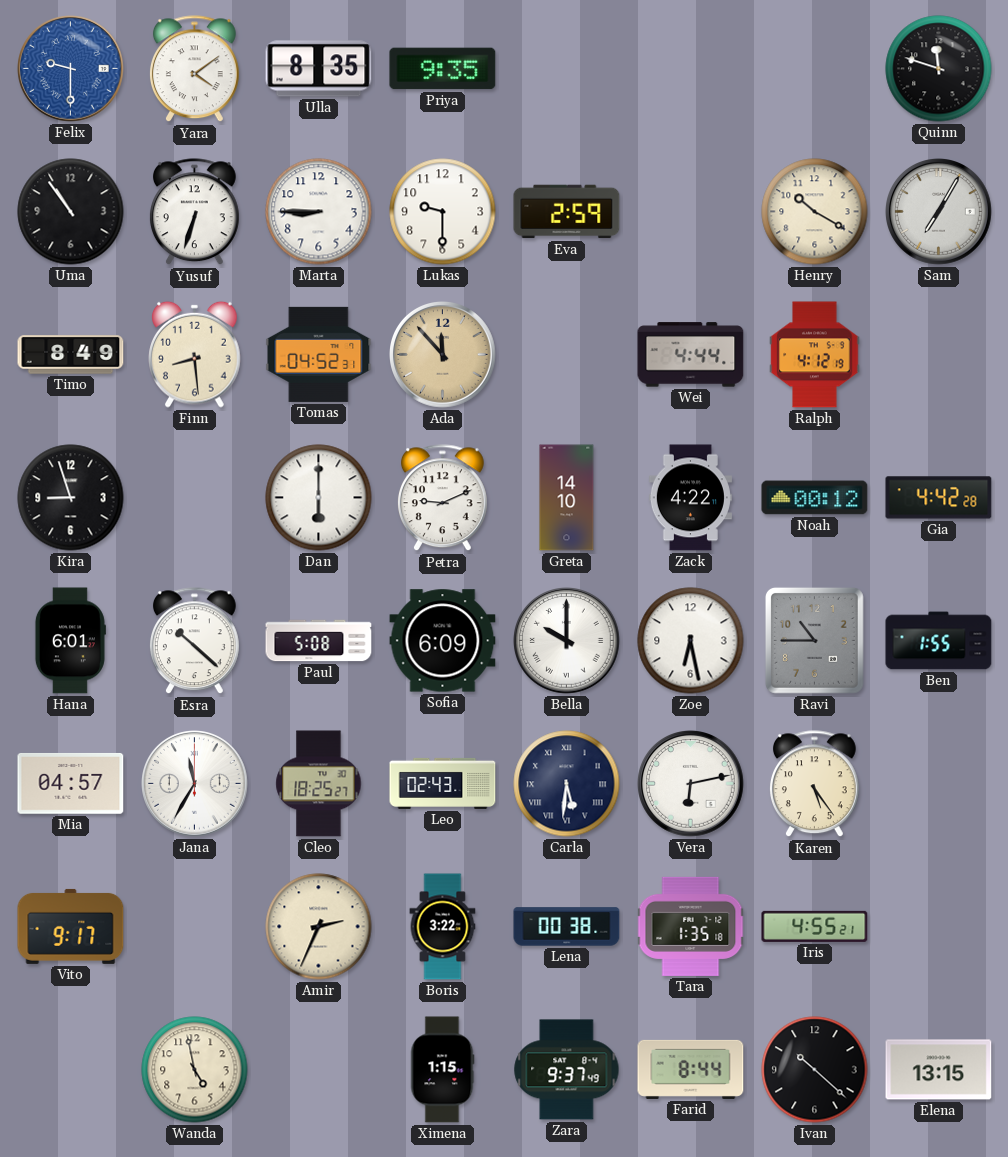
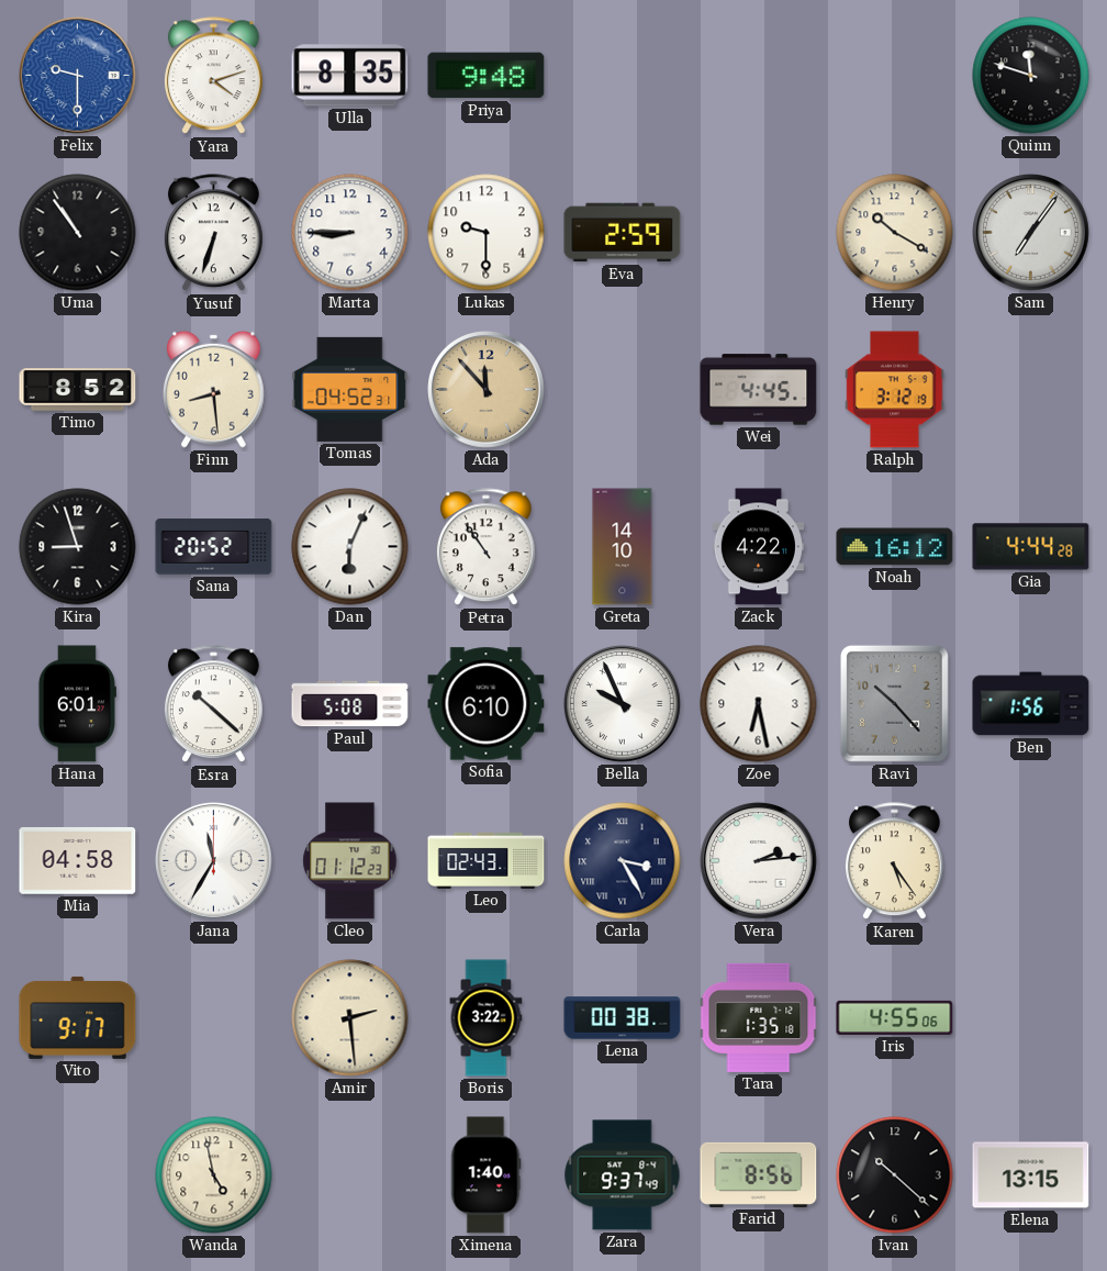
Yara: 4:09 -> 4:12
Priya: 9:35 -> 9:48
Sam: 7:05 -> 7:06
Timo: 8:49 -> 8:52
Wei: 4:44 -> 4:45
Ralph: 4:12 -> 3:12
Sana: none -> 20:52
Dan: 6:00 -> 6:04
Petra: 9:11 -> 10:54
Noah: 00:12 -> 16:12
Gia: 4:42 -> 4:44
Sofia: 6:09 -> 6:10
Bella: 10:00 -> 9:56
Ravi: 10:45 -> 10:23
Ben: 1:55 -> 1:56
Mia: 04:57 -> 04:58
Cleo: 18:25 -> 01:12
Carla: 5:31 -> 3:25
Vera: 6:13 -> 2:14
Amir: 2:34 -> 2:29
Iris: 4:55:21 -> 4:55:06
Ximena: 1:15 -> 1:40
Farid: 8:44 -> 8:56
